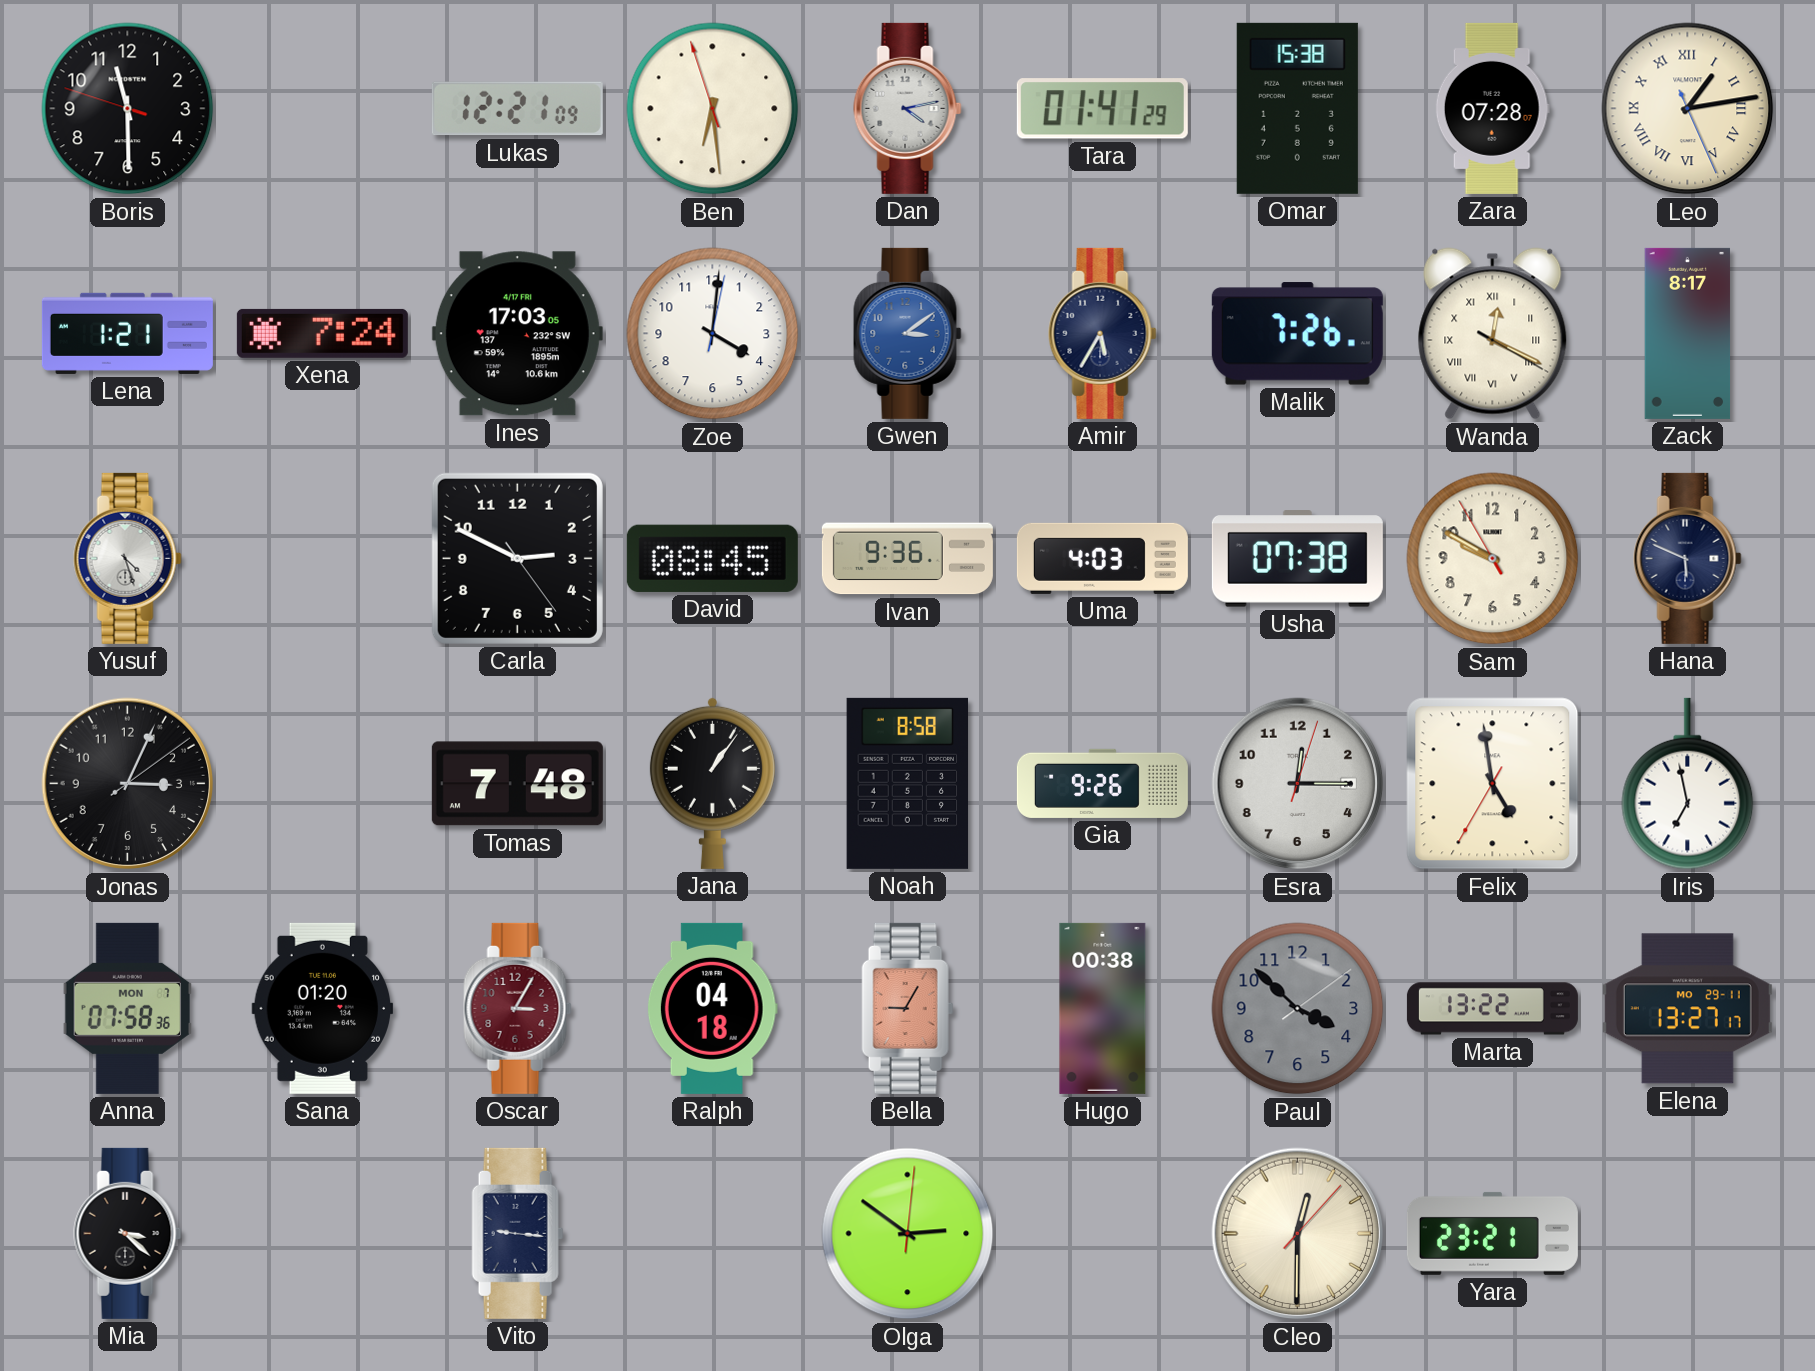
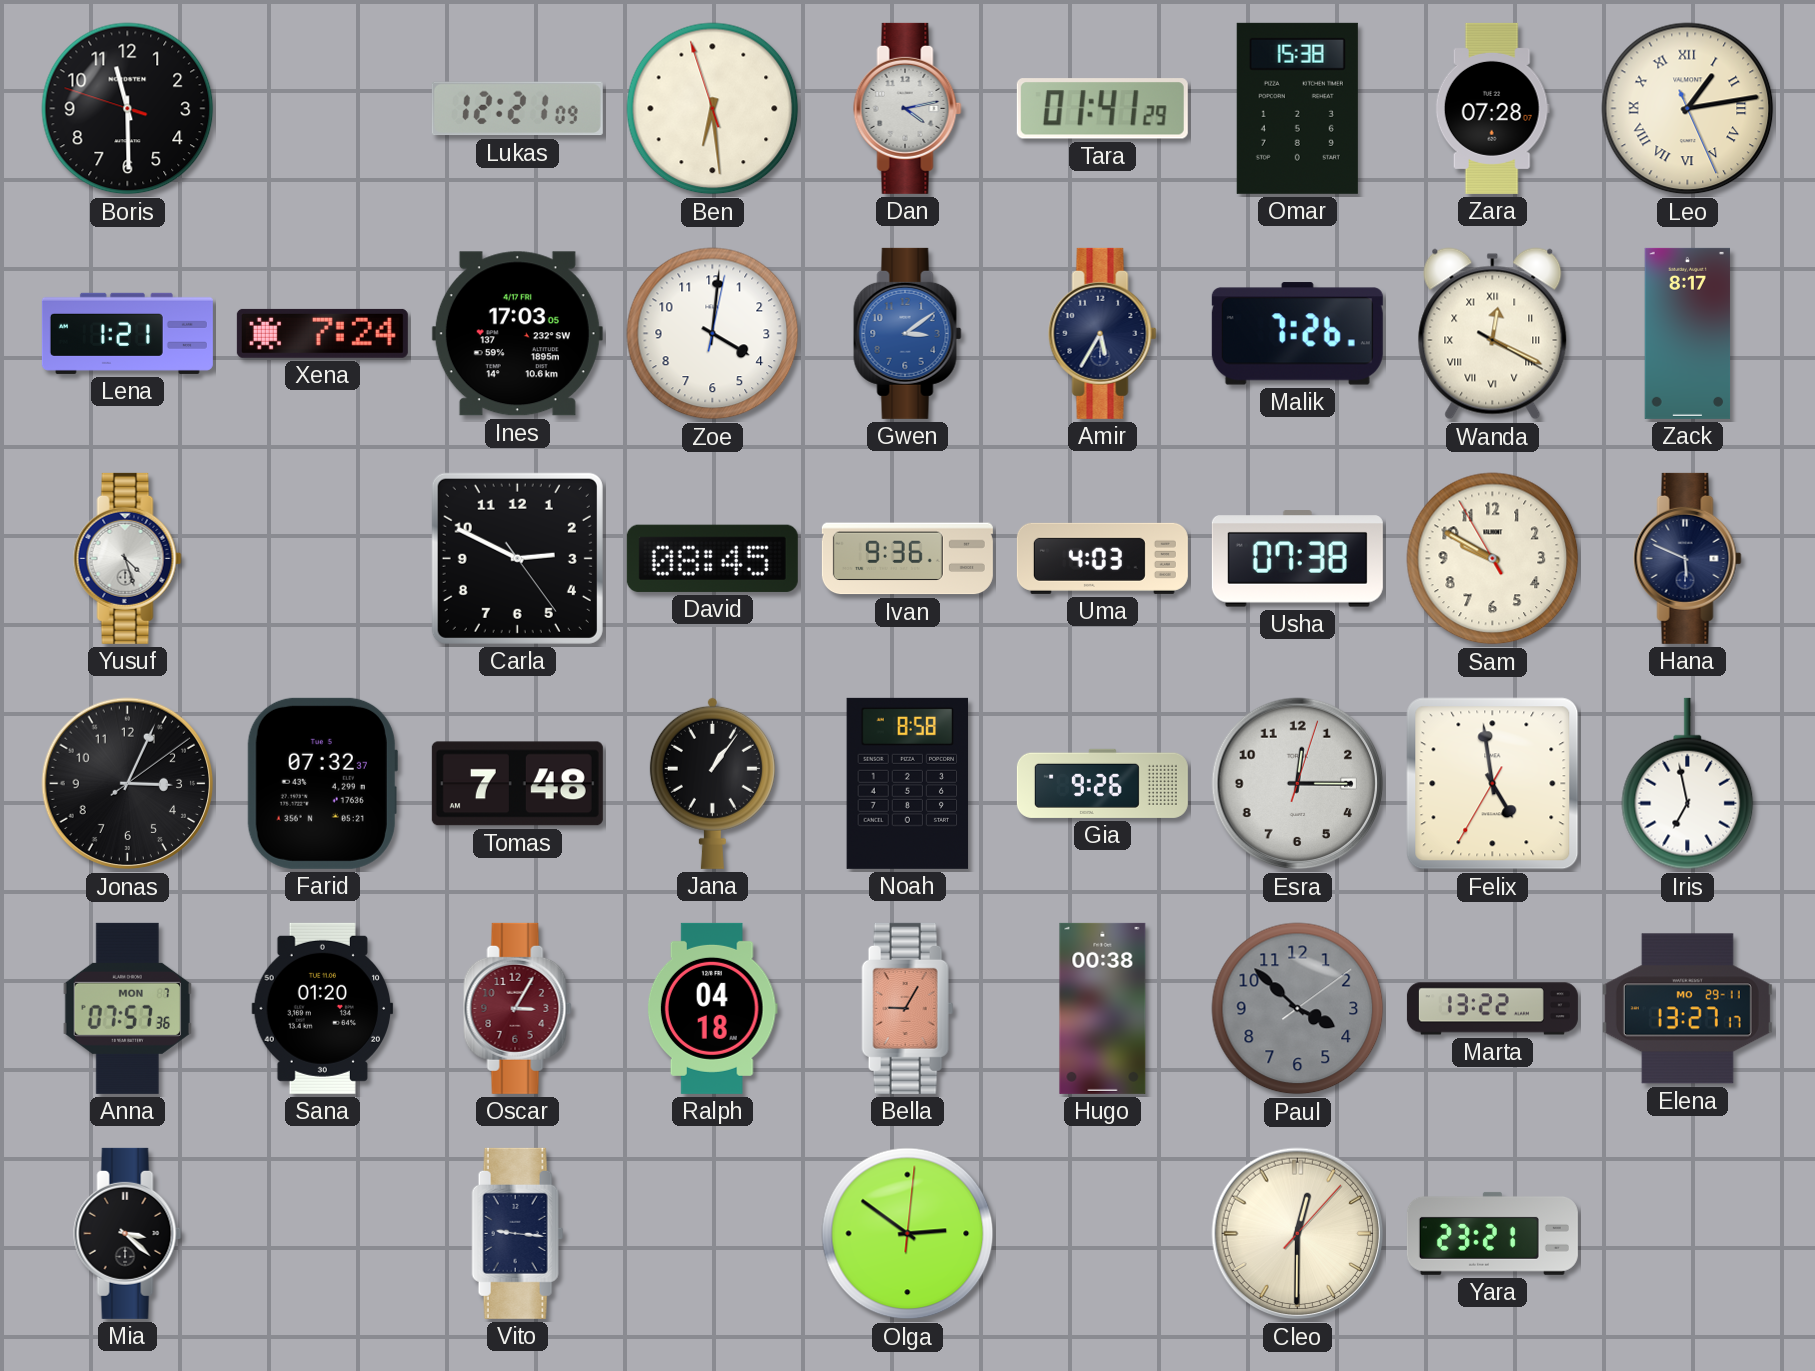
Farid: none -> 07:32
Anna: 07:58 -> 07:57
